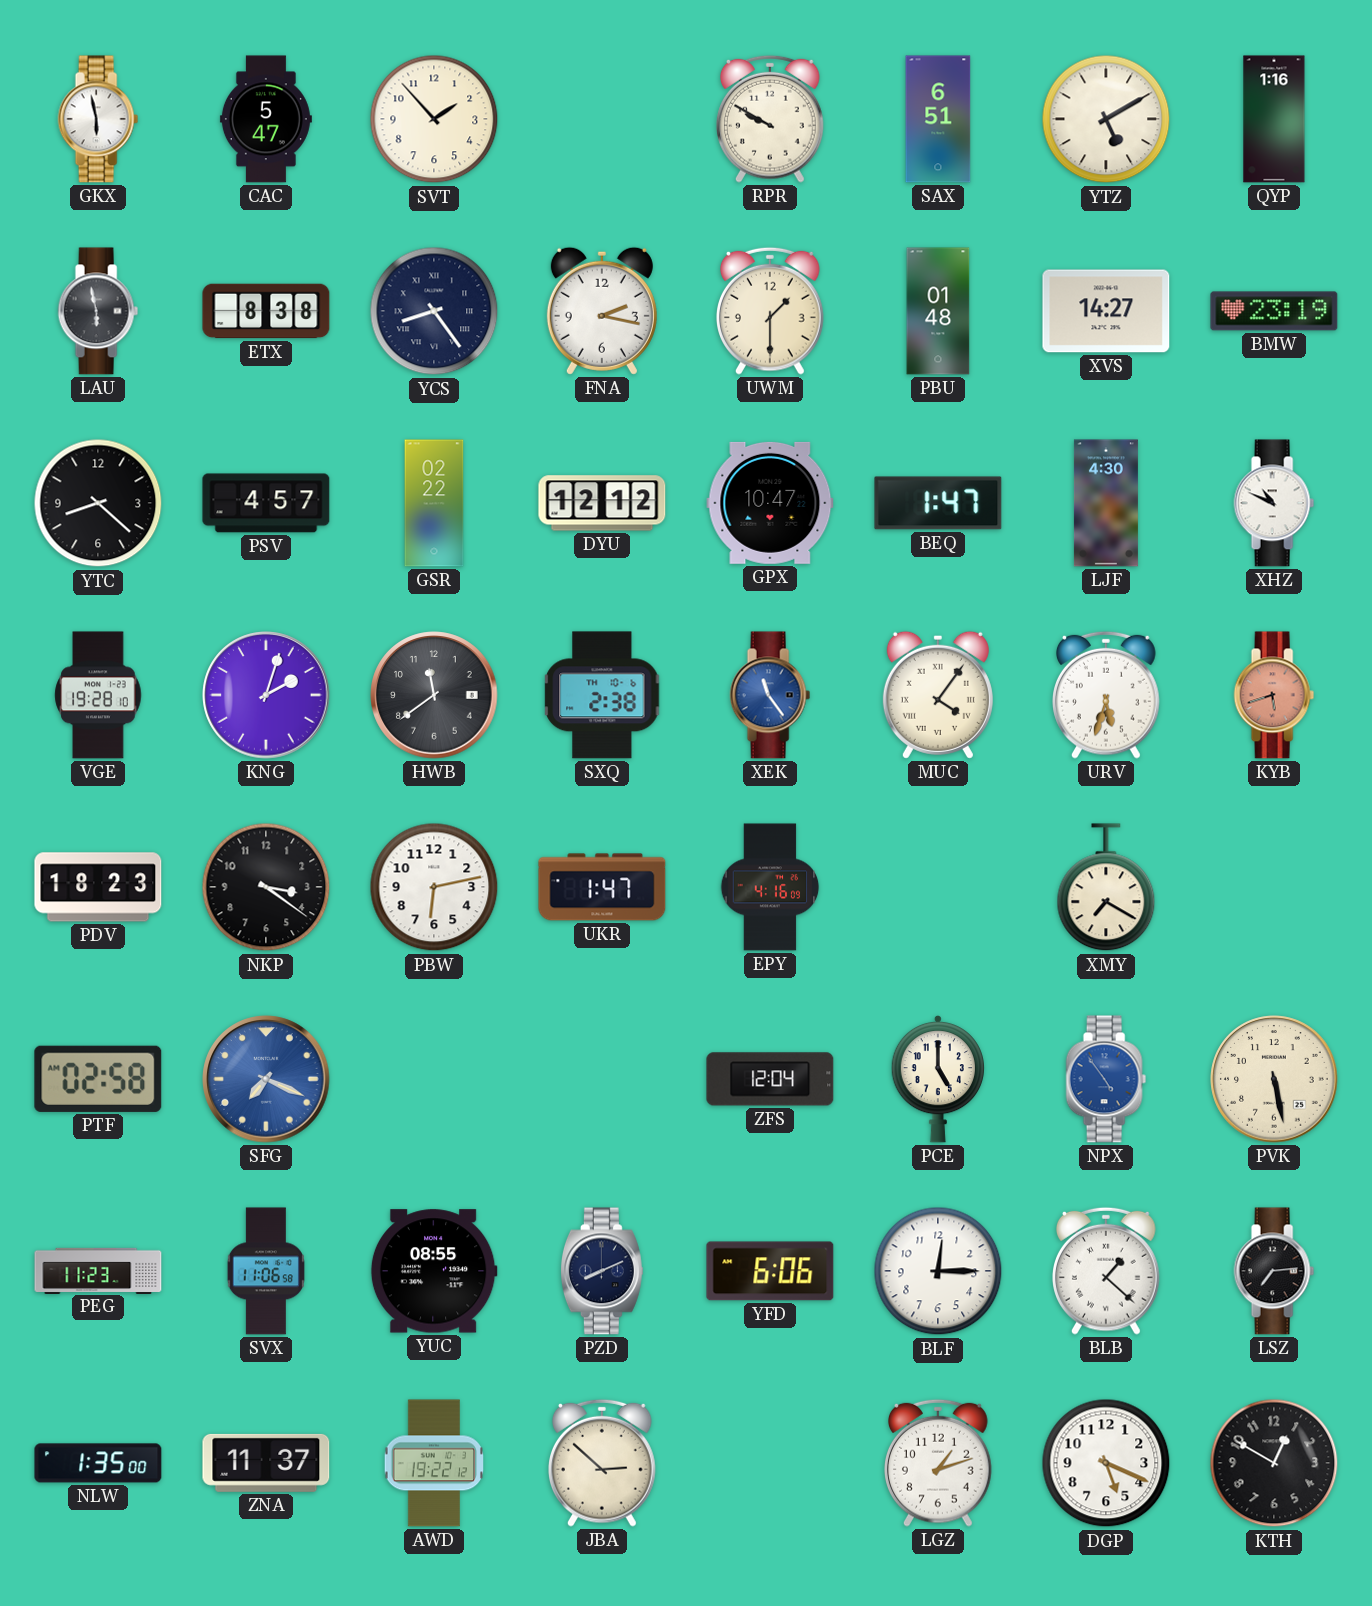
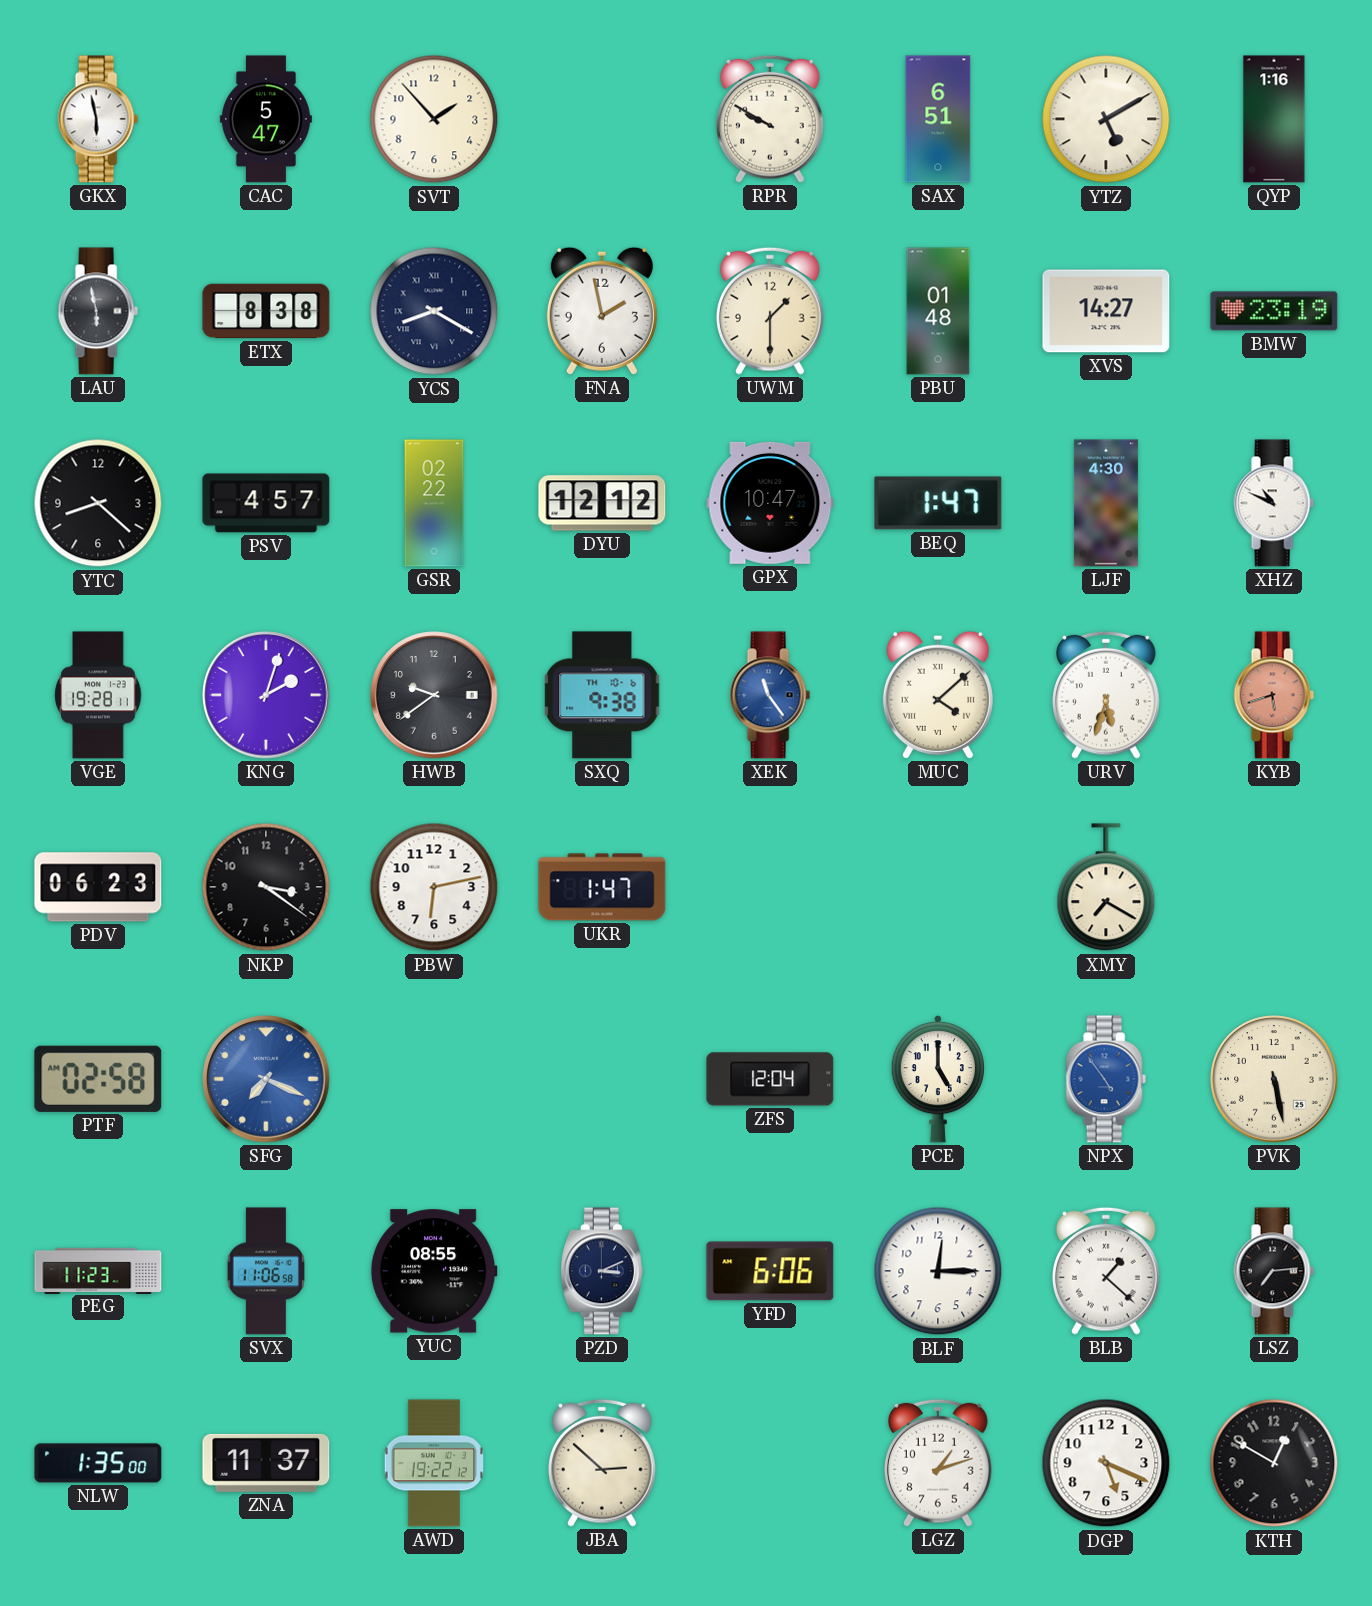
YCS: 8:24 -> 8:20
FNA: 2:17 -> 1:58
VGE: 19:28:10 -> 19:28:11
HWB: 11:39 -> 9:39
SXQ: 2:38 -> 9:38
MUC: 4:06 -> 4:08
PDV: 18:23 -> 06:23
EPY: 4:16 -> none
PZD: 8:11 -> 3:11
